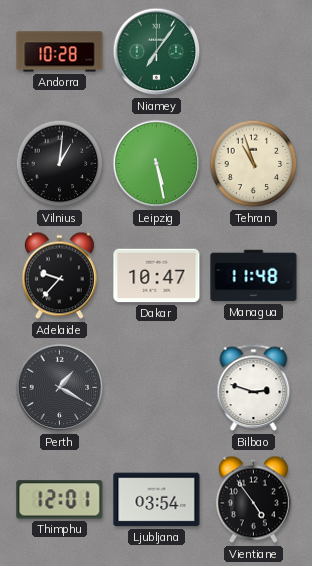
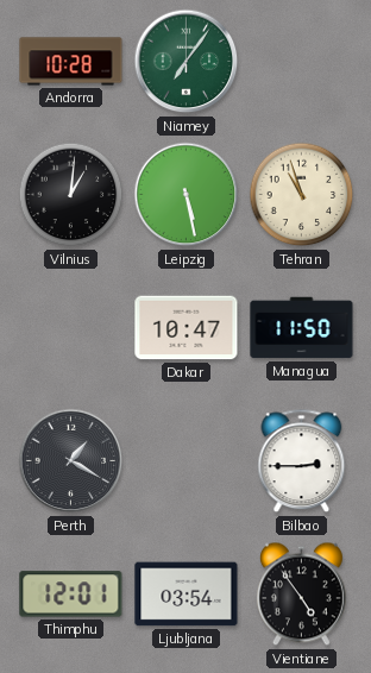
Adelaide: 9:37 -> none
Managua: 11:48 -> 11:50
Bilbao: 2:48 -> 2:45
